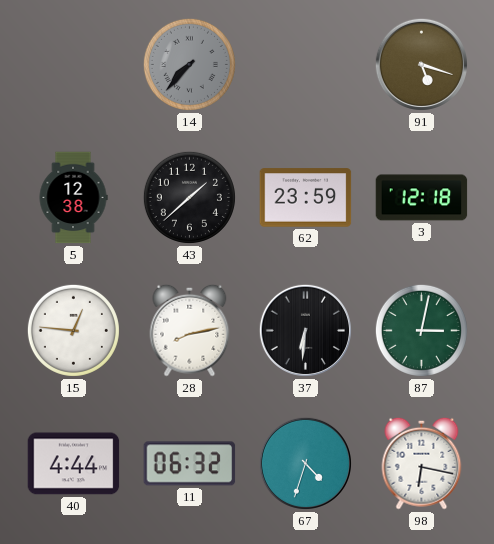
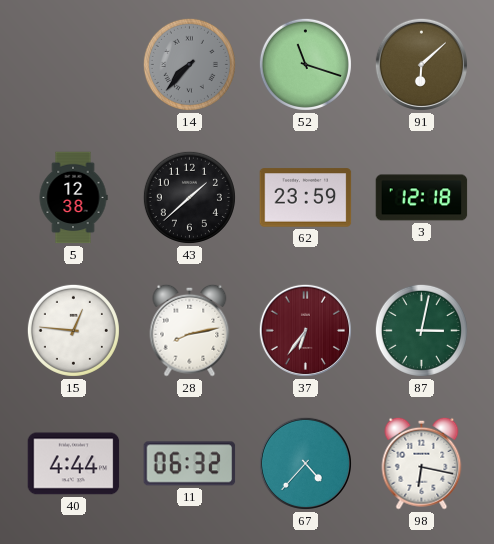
52: none -> 11:18
91: 5:18 -> 6:08
37: 6:31 -> 6:36
37 dial: black -> burgundy
67: 4:33 -> 4:37
